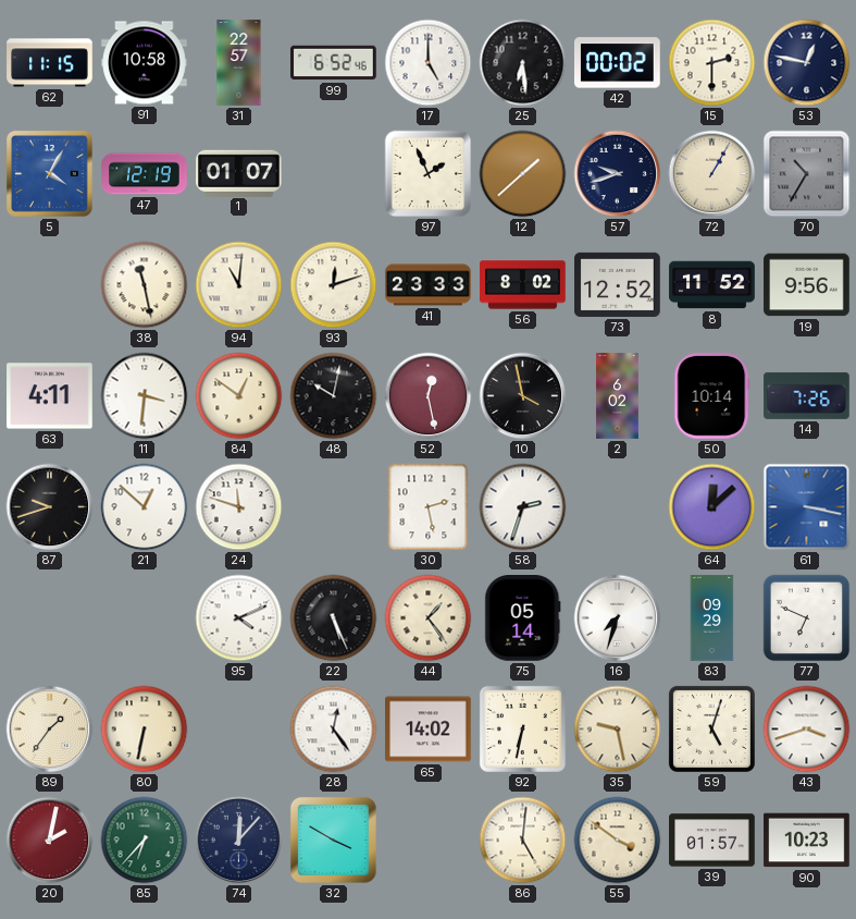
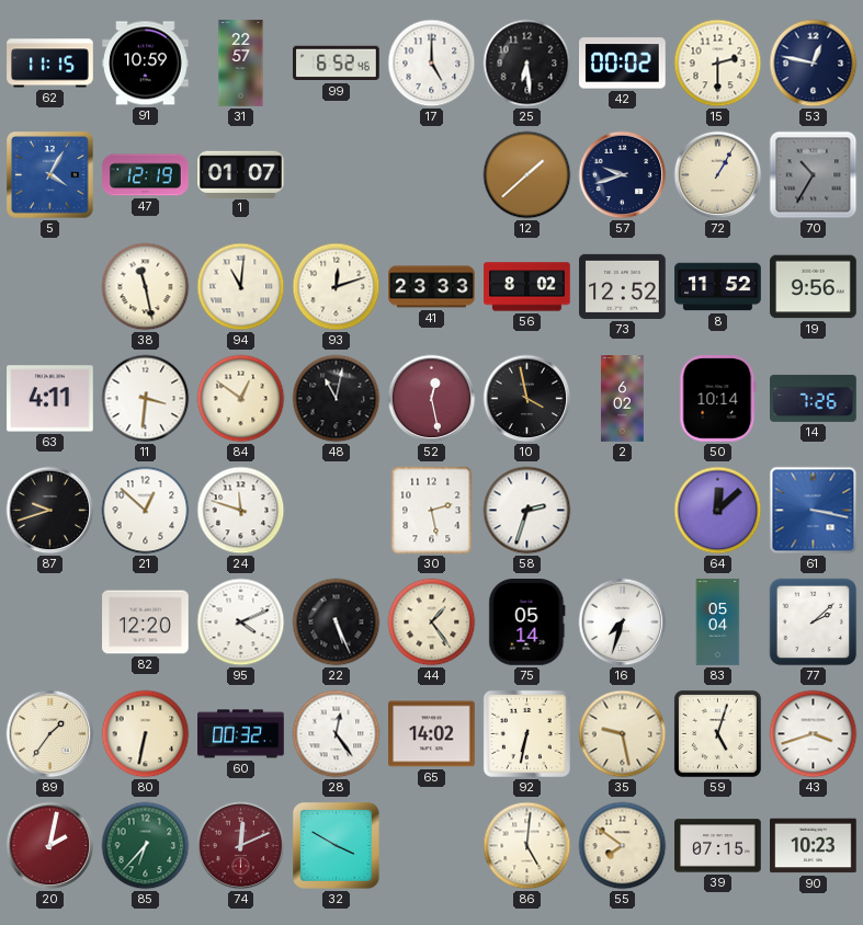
91: 10:58 -> 10:59
97: 1:56 -> none
48: 10:02 -> 11:02
82: none -> 12:20
83: 09:29 -> 05:04
77: 6:49 -> 2:08
60: none -> 00:32
74: 12:07 -> 12:11
74 dial: navy -> burgundy
55: 3:51 -> 7:51
39: 01:57 -> 07:15
